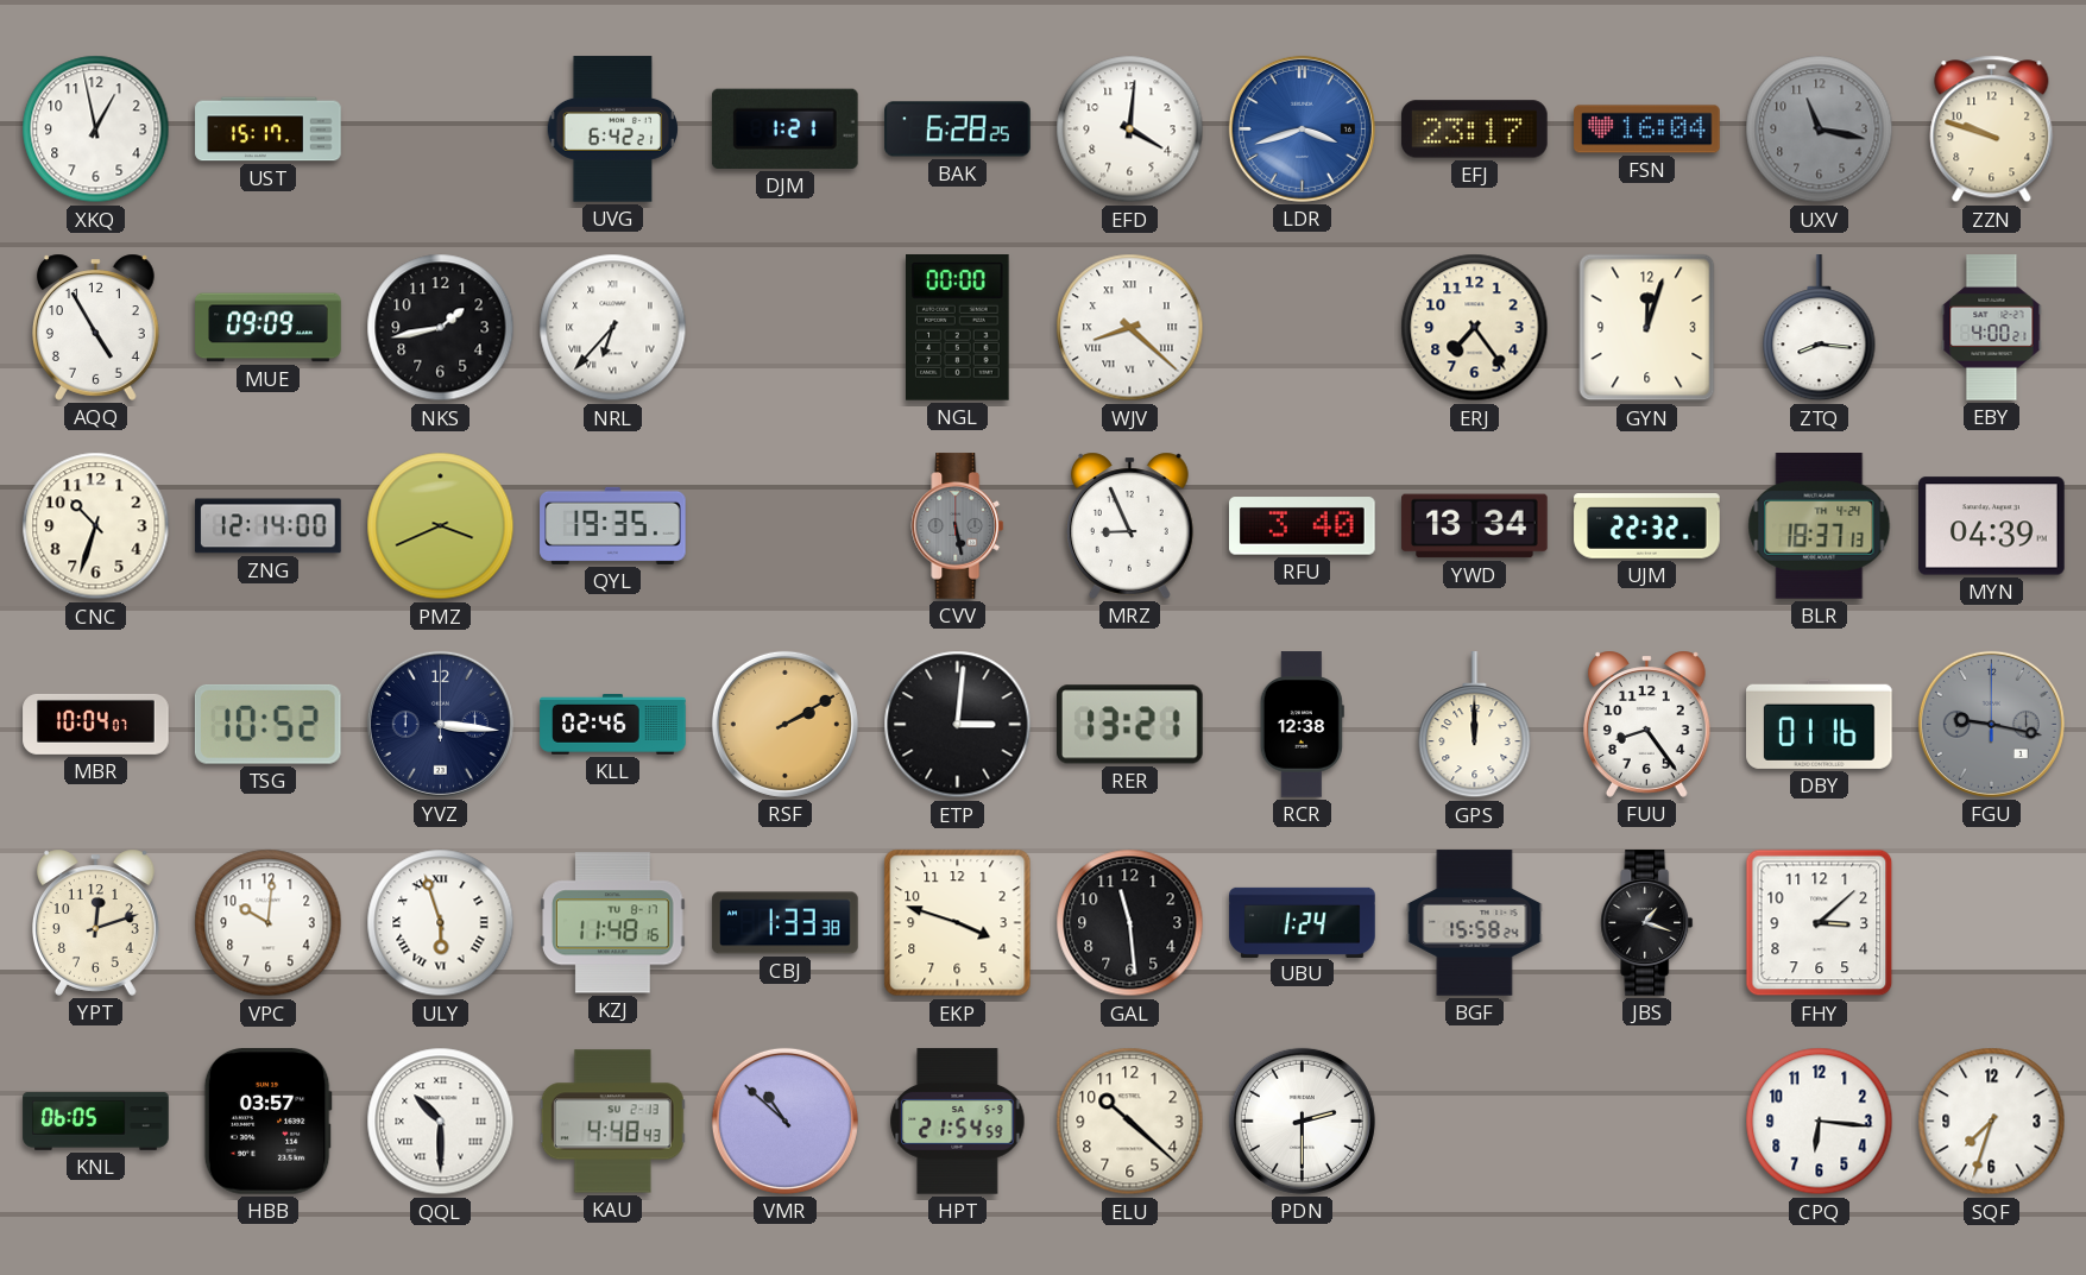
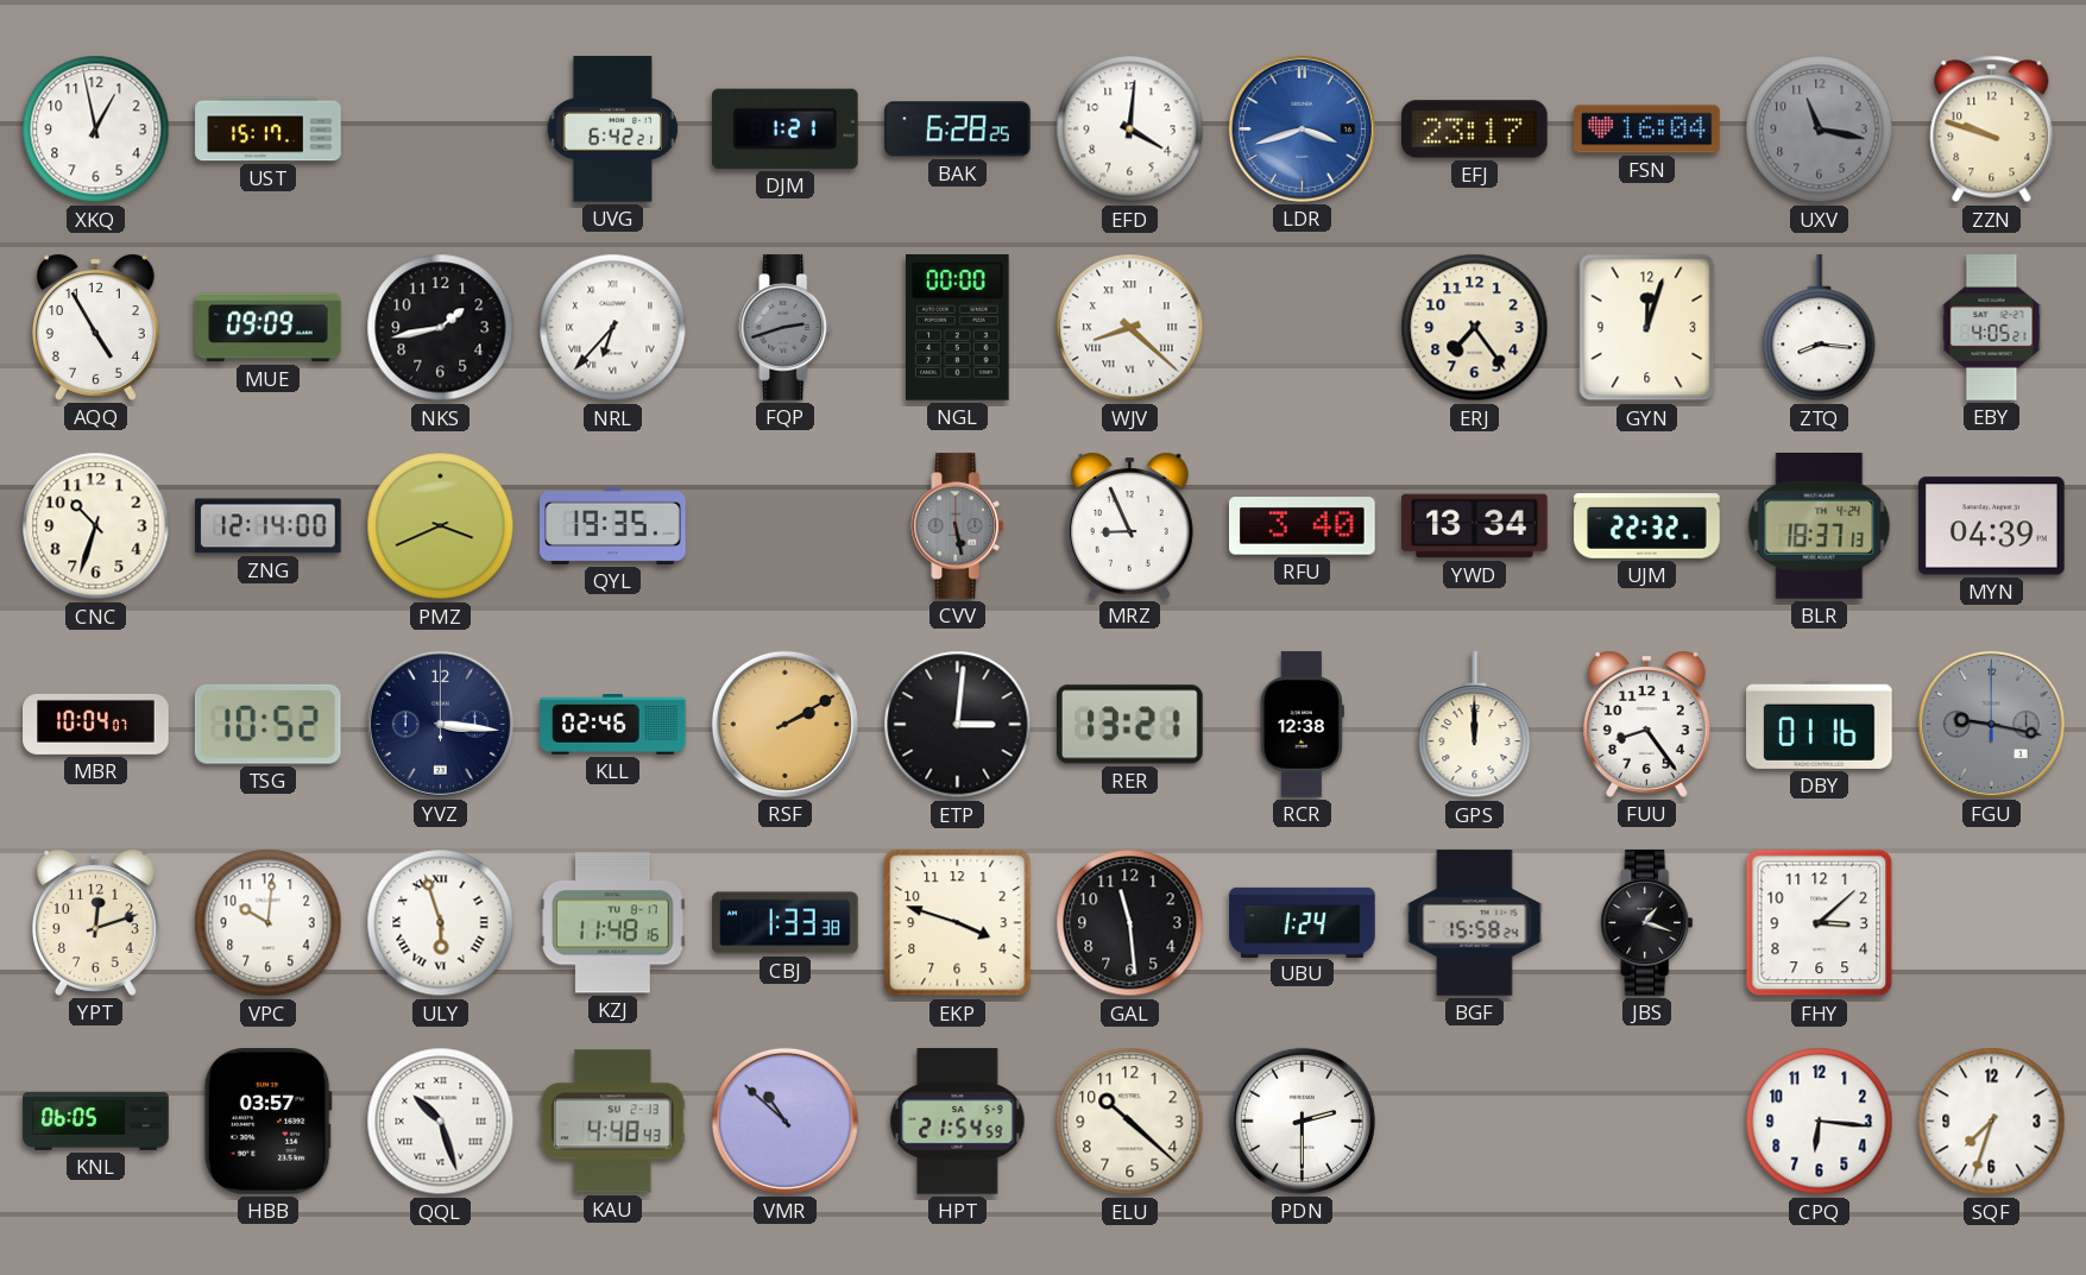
FQP: none -> 2:42
EBY: 4:00 -> 4:05
QQL: 10:30 -> 10:27
